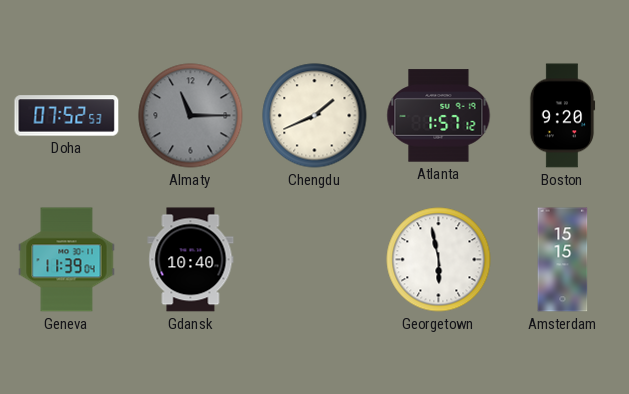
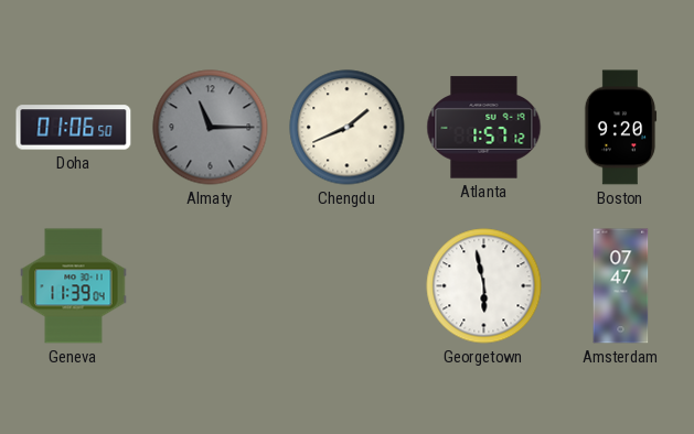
Doha: 07:52 -> 01:06
Gdansk: 10:40 -> none
Amsterdam: 15:15 -> 07:47
